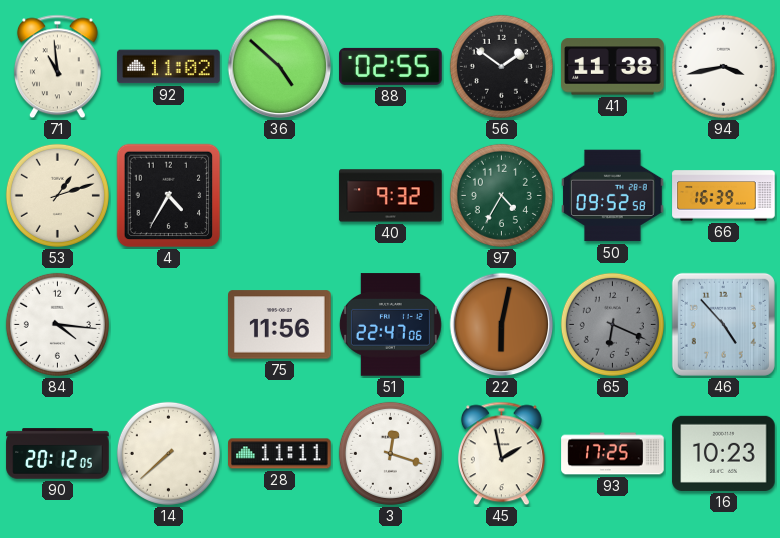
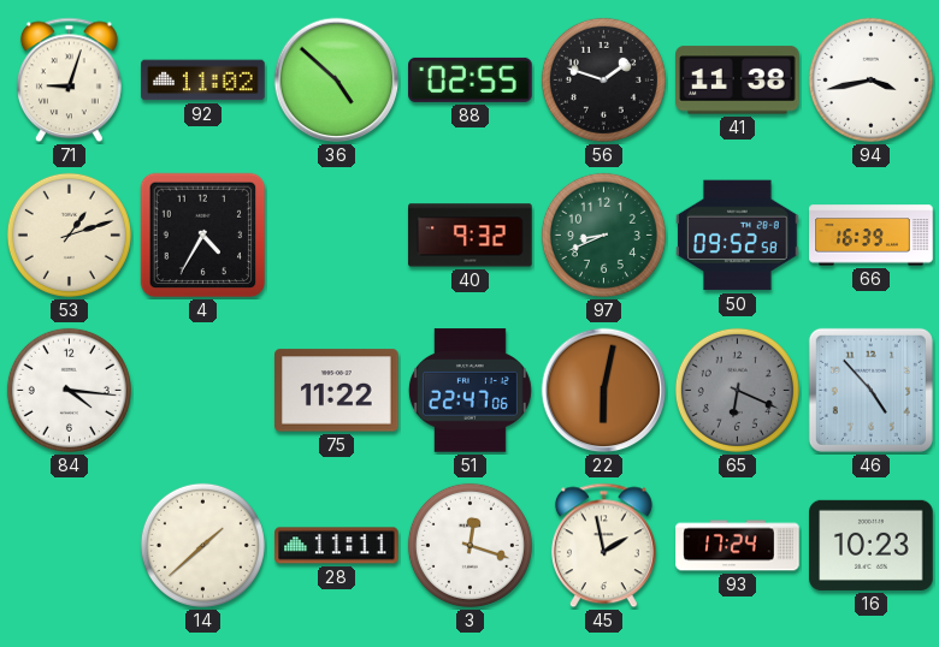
71: 10:59 -> 9:03
56: 1:51 -> 1:48
97: 4:35 -> 8:41
75: 11:56 -> 11:22
90: 20:12 -> none
14: 7:38 -> 1:38
93: 17:25 -> 17:24
